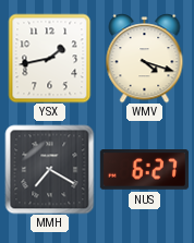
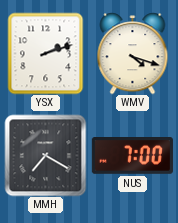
YSX: 1:43 -> 2:12
NUS: 6:27 -> 7:00
